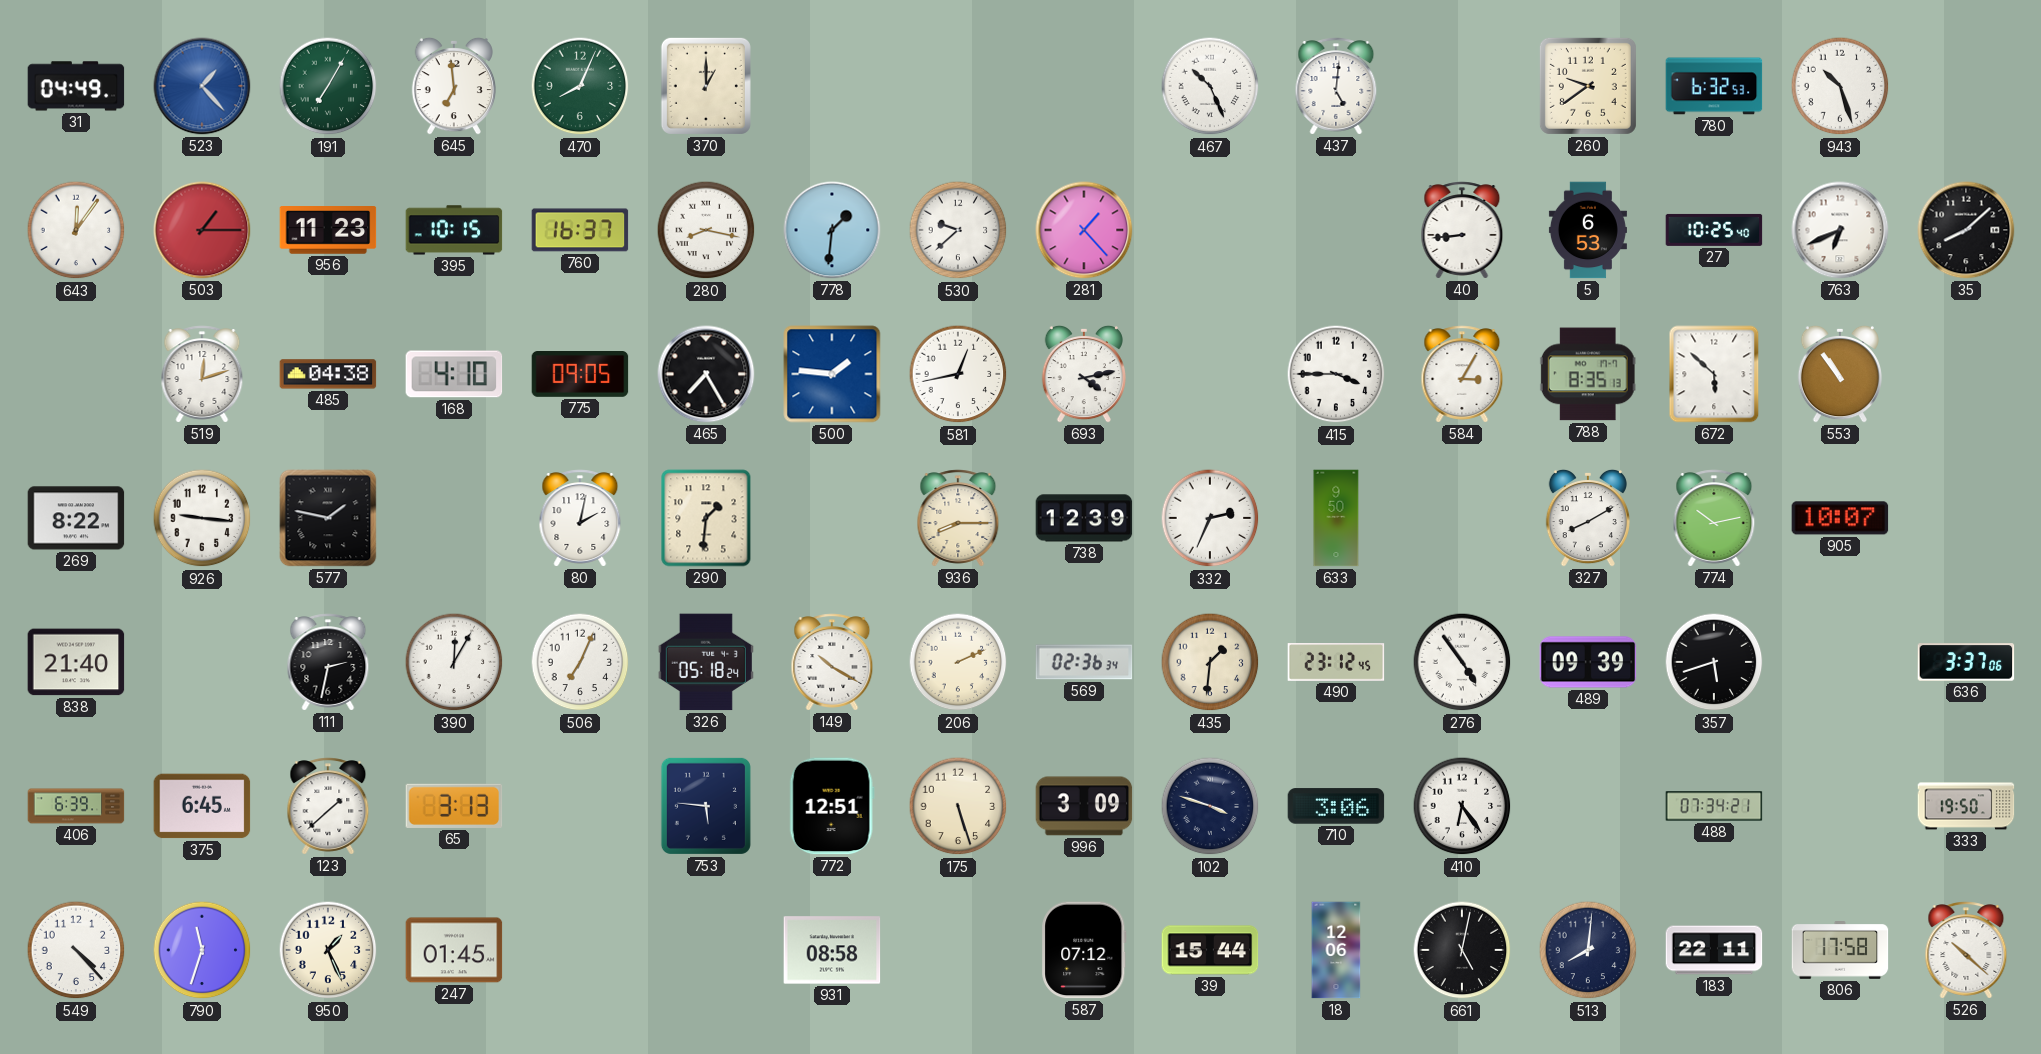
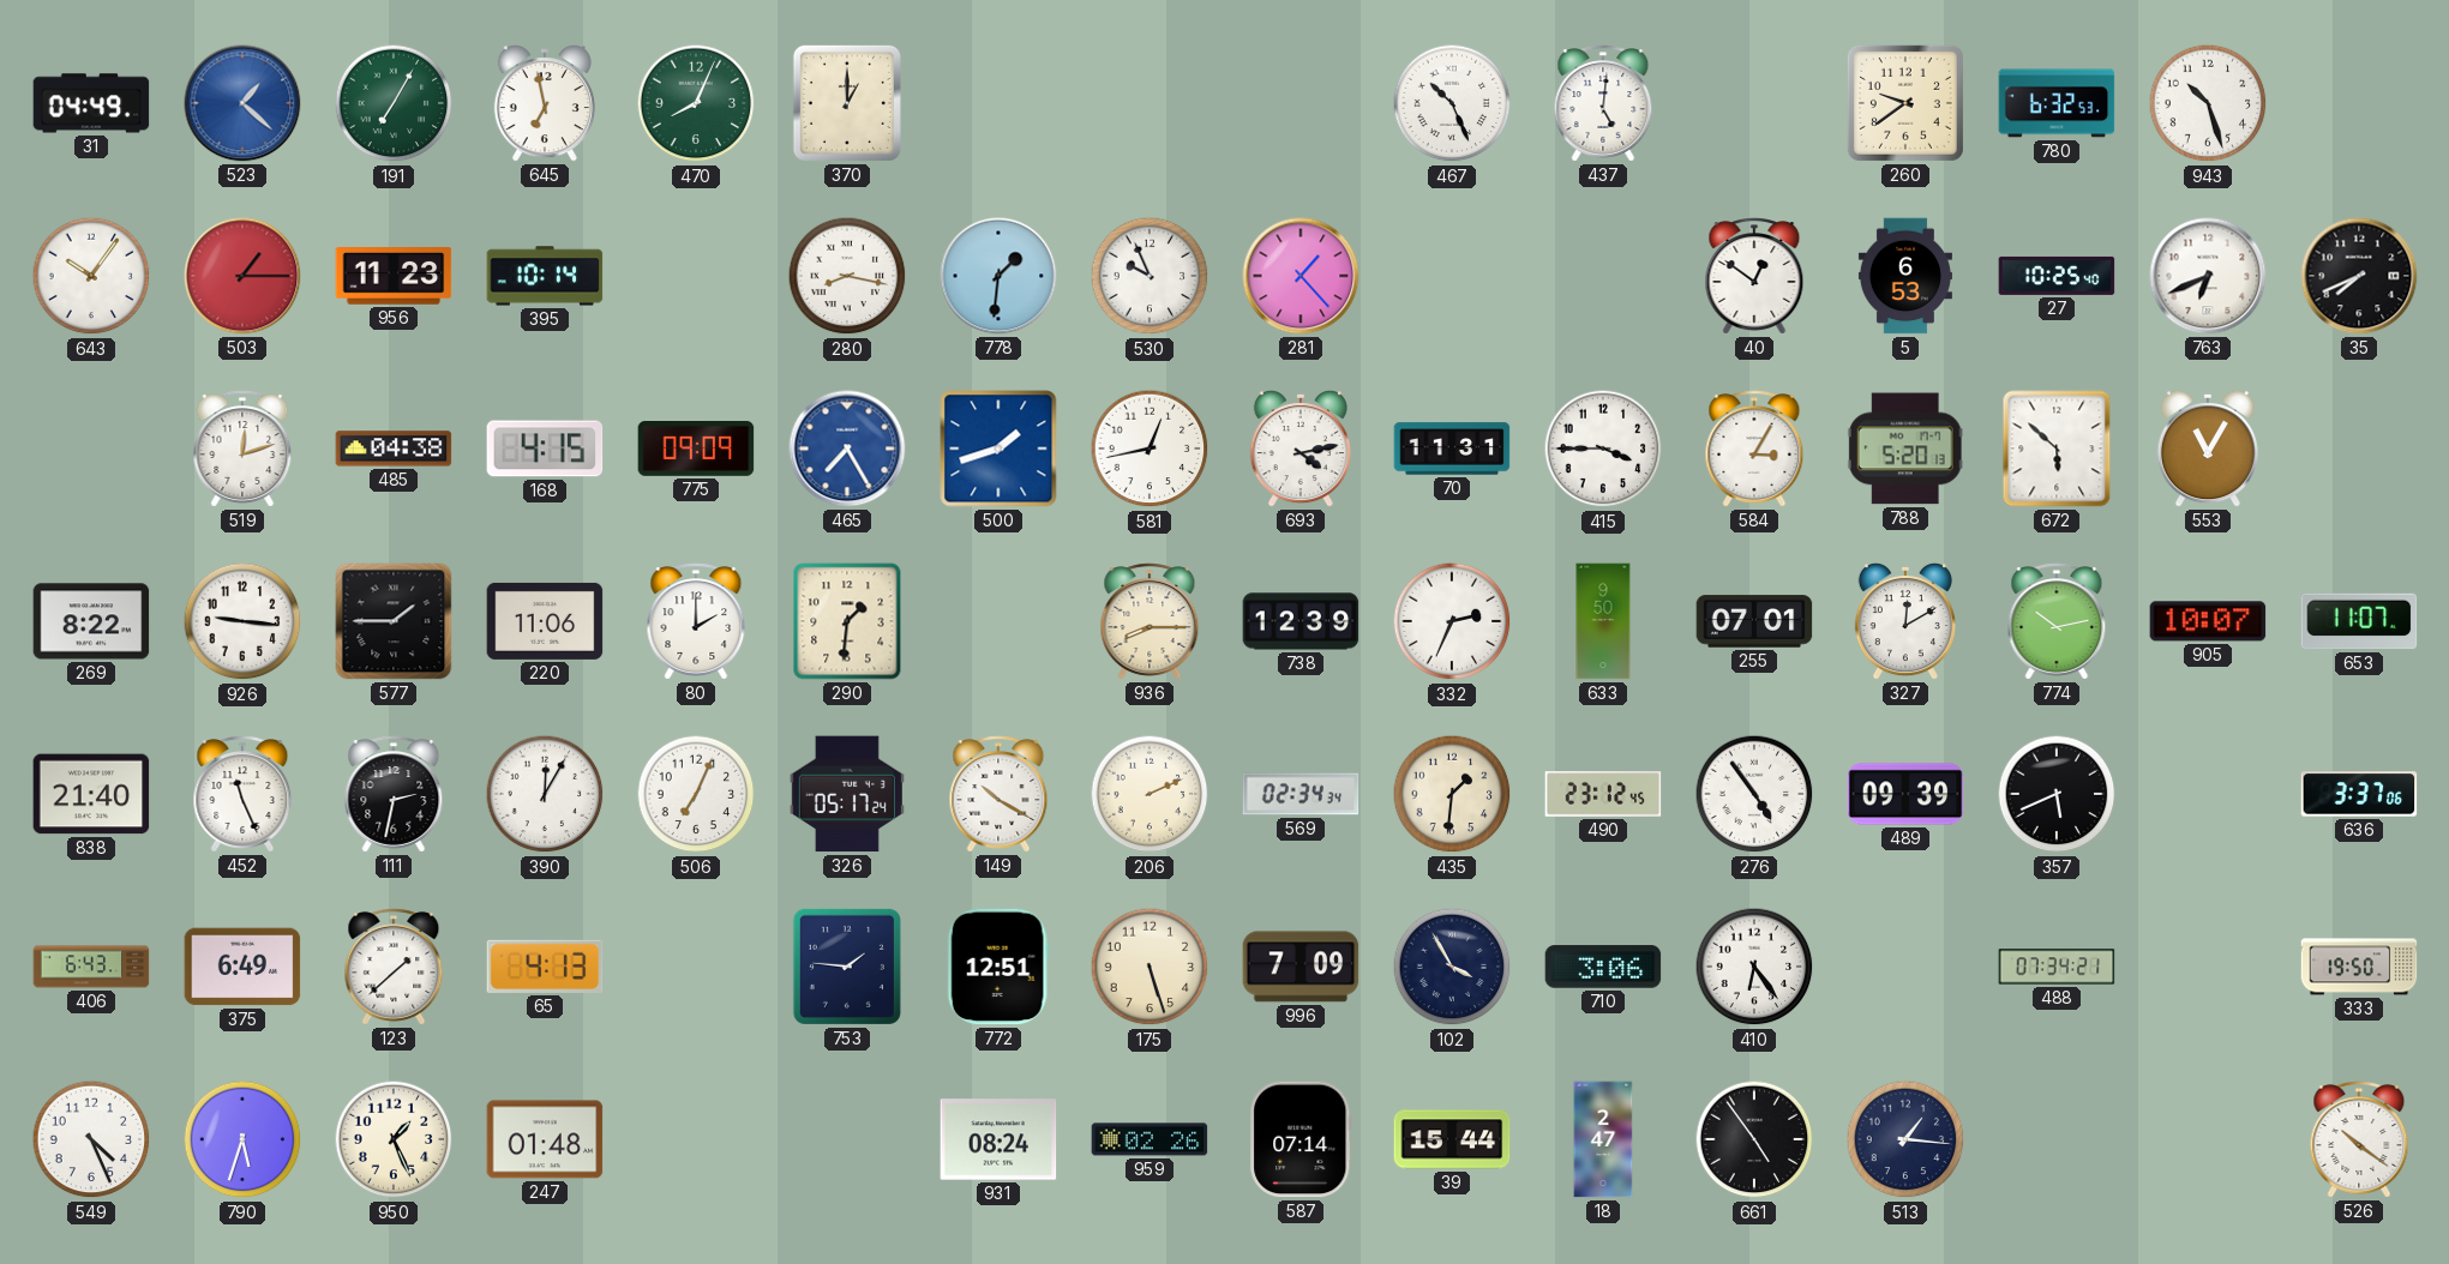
523: 1:23 -> 1:22
645: 6:59 -> 6:58
643: 12:06 -> 10:06
395: 10:15 -> 10:14
760: 16:37 -> none
530: 9:38 -> 9:56
40: 8:44 -> 12:51
35: 8:08 -> 7:41
168: 4:10 -> 4:15
775: 09:05 -> 09:09
465 dial: black -> blue
500: 1:46 -> 1:42
70: none -> 11:31
788: 8:35 -> 5:20
553: 10:54 -> 11:05
577: 1:47 -> 1:45
220: none -> 11:06
80: 2:02 -> 2:00
255: none -> 07:01
327: 8:10 -> 12:10
653: none -> 11:07
452: none -> 11:26
326: 05:18 -> 05:17
569: 02:36 -> 02:34
357: 5:42 -> 5:41
406: 6:39 -> 6:43
375: 6:45 -> 6:49
65: 3:13 -> 4:13
753: 5:46 -> 1:46
996: 3:09 -> 7:09
102: 3:48 -> 3:55
549: 4:23 -> 4:26
790: 11:33 -> 5:33
247: 01:45 -> 01:48
931: 08:58 -> 08:24
959: none -> 02:26
587: 07:12 -> 07:14
18: 12:06 -> 2:47
661: 5:02 -> 4:54
513: 8:01 -> 1:16
183: 22:11 -> none
806: 17:58 -> none
526: 10:22 -> 10:21
